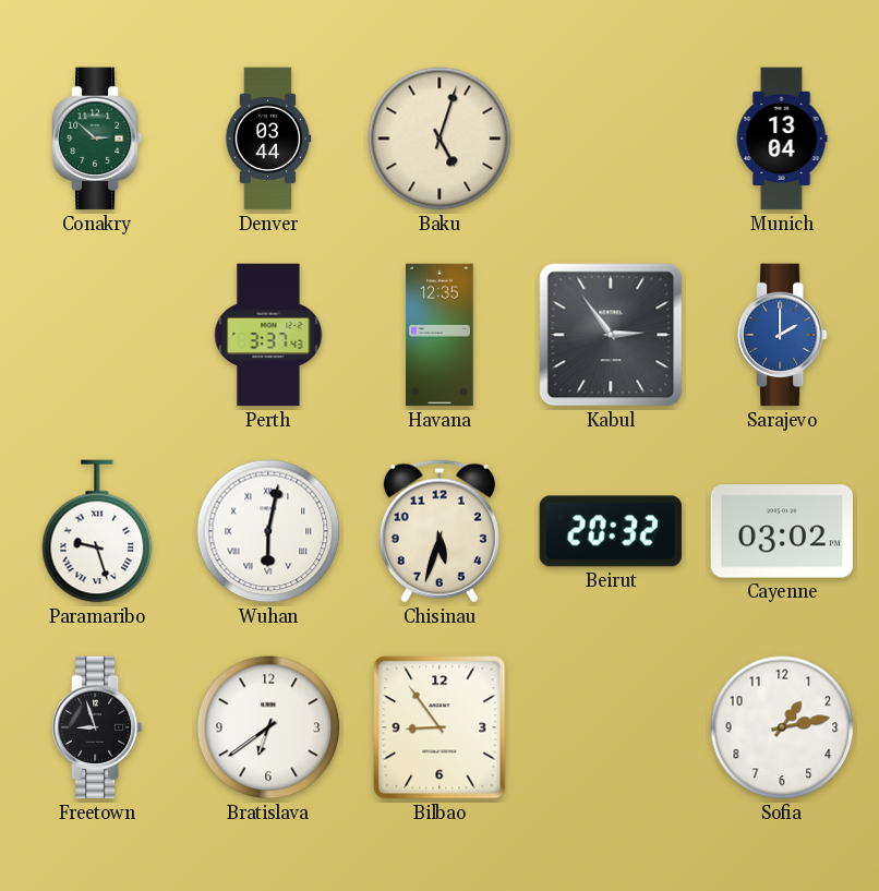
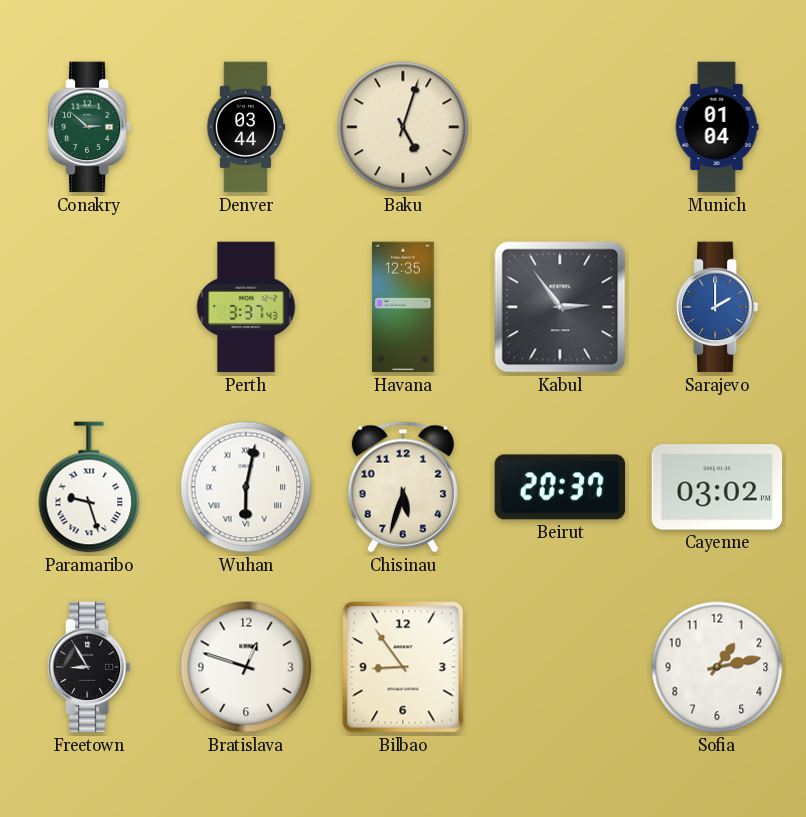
Munich: 13:04 -> 01:04
Beirut: 20:32 -> 20:37
Freetown: 8:57 -> 8:55
Bratislava: 6:39 -> 12:48
